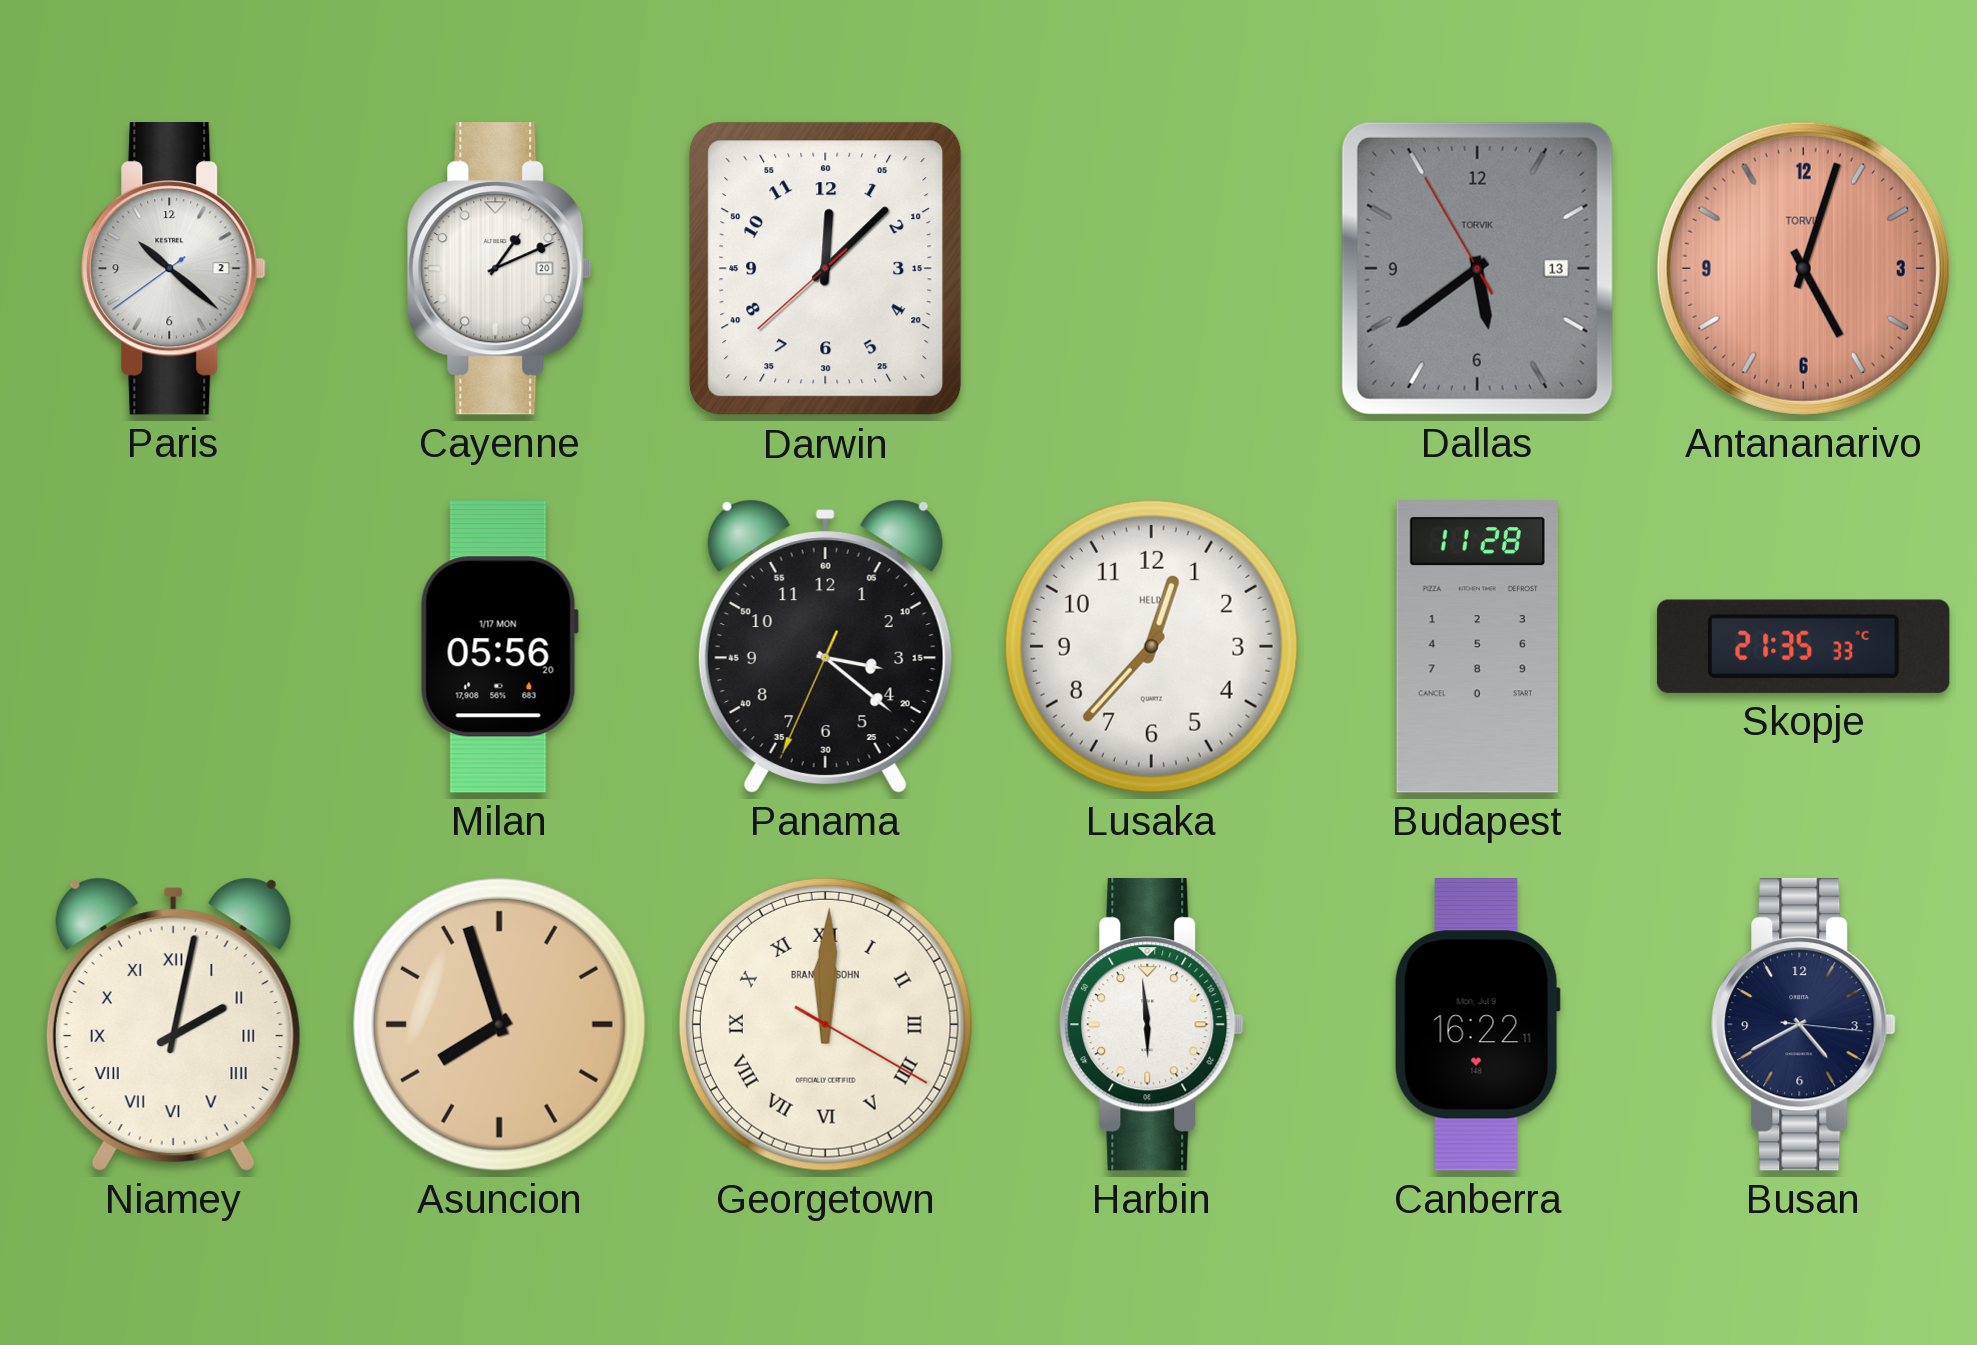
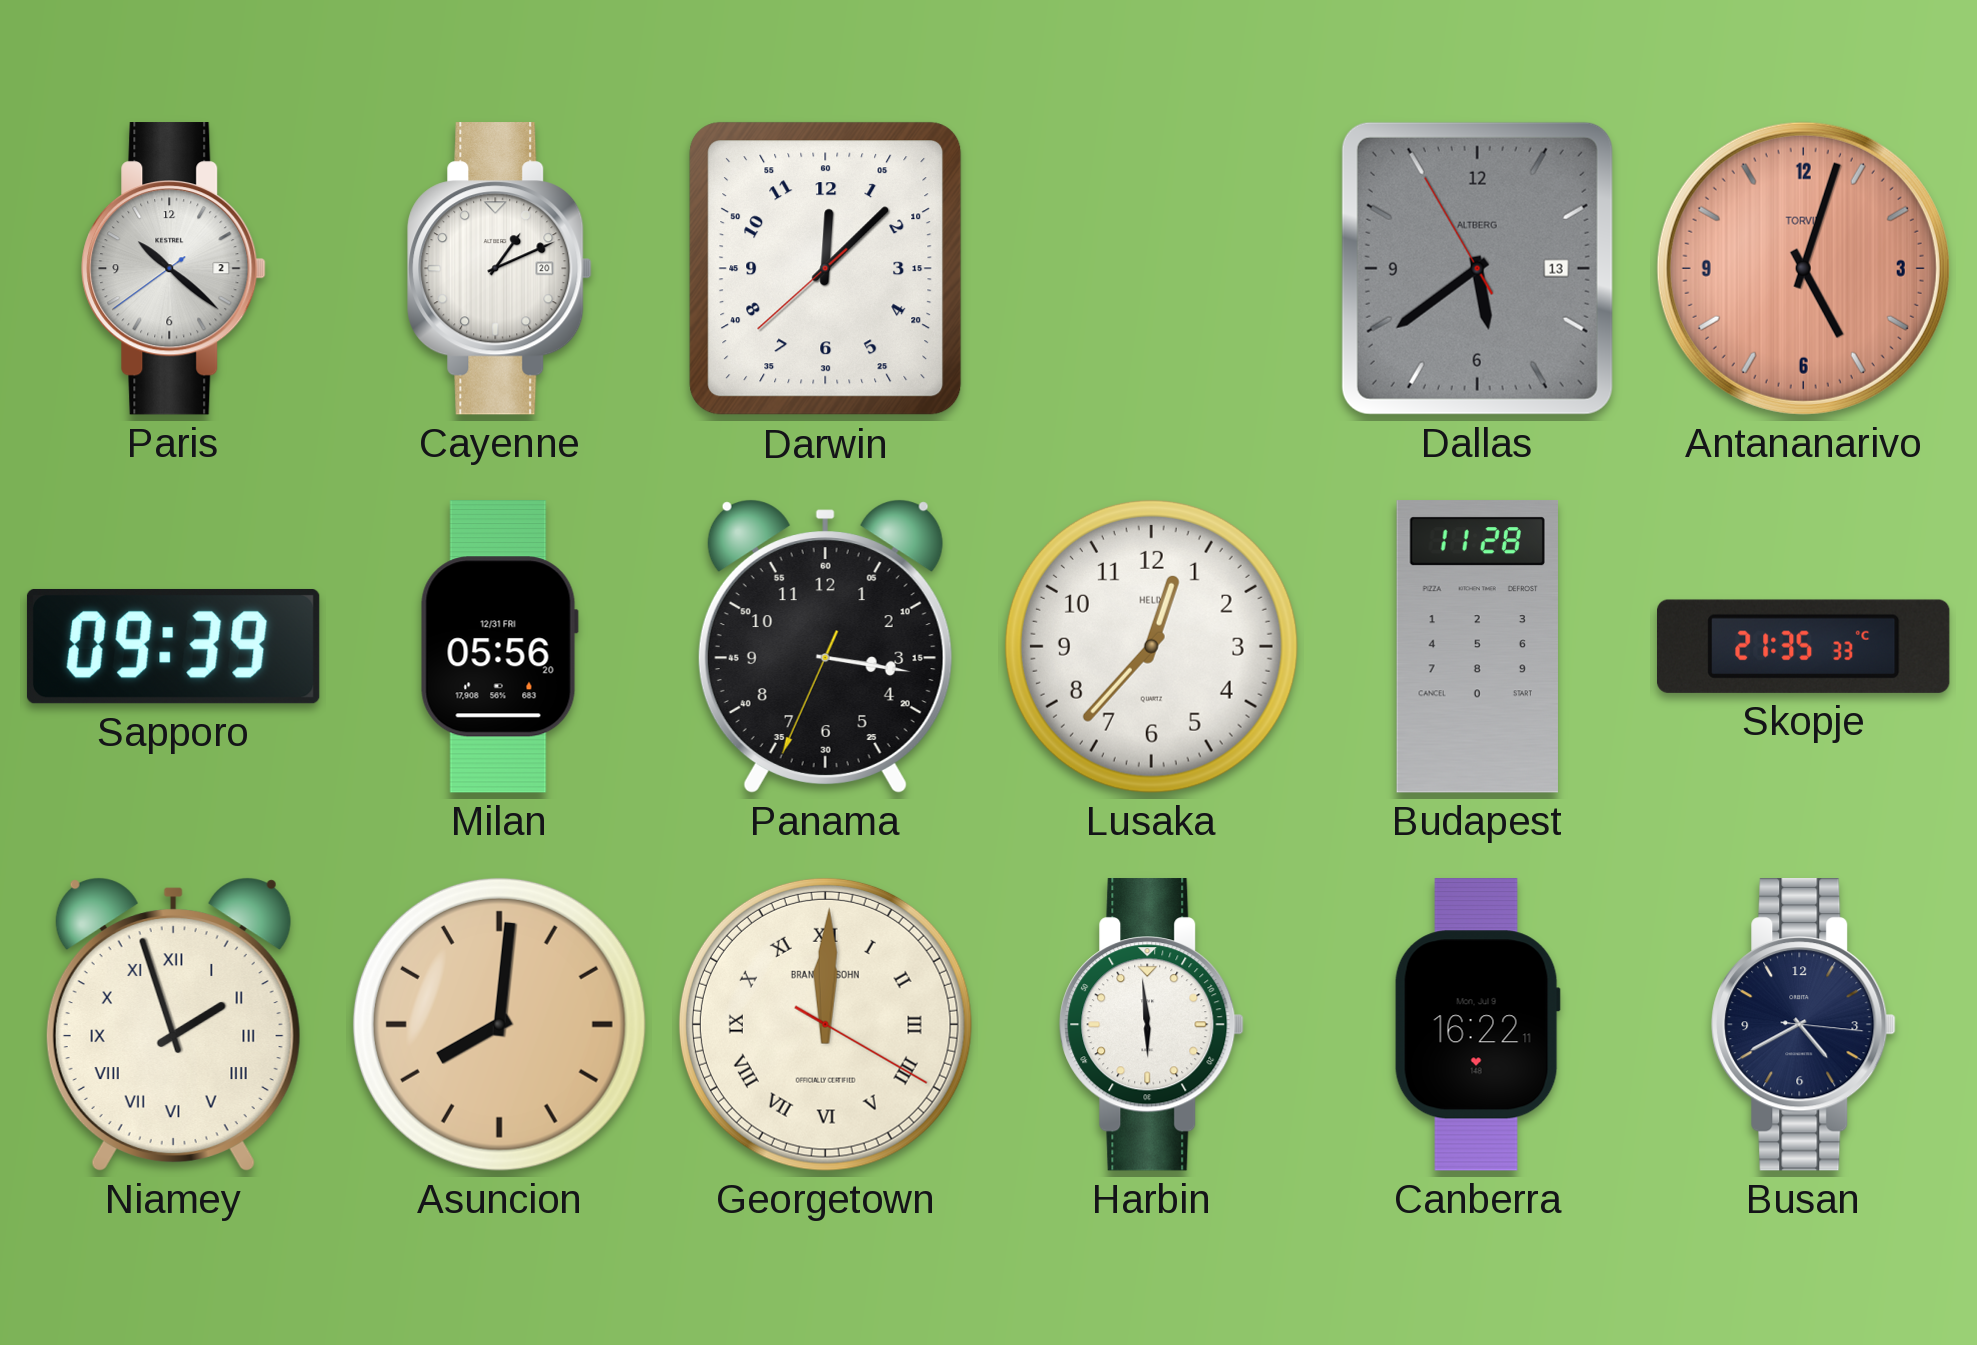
Dallas brand: TORVIK -> ALTBERG
Sapporo: none -> 09:39
Milan date: 1/17 MON -> 12/31 FRI
Panama: 3:21 -> 3:16
Niamey: 2:02 -> 1:57
Asuncion: 7:57 -> 8:01
